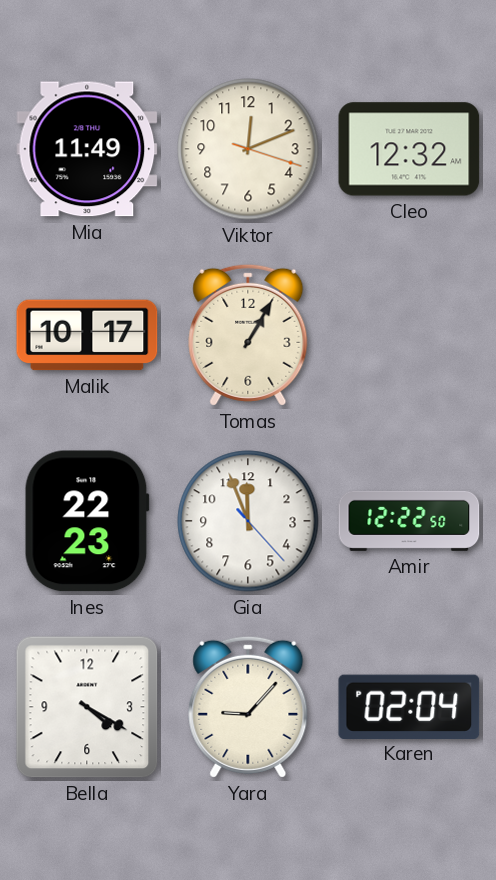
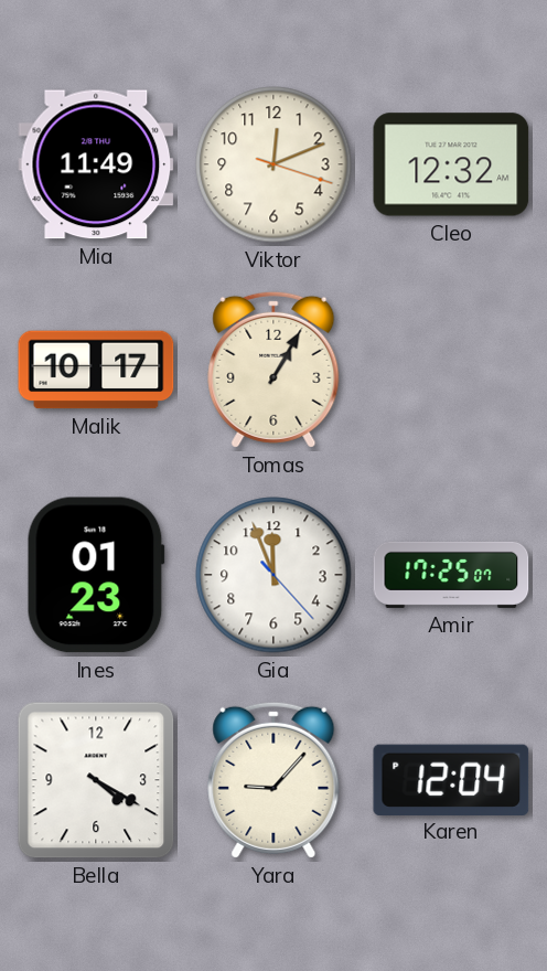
Ines: 22:23 -> 01:23
Amir: 12:22 -> 17:25
Karen: 02:04 -> 12:04
